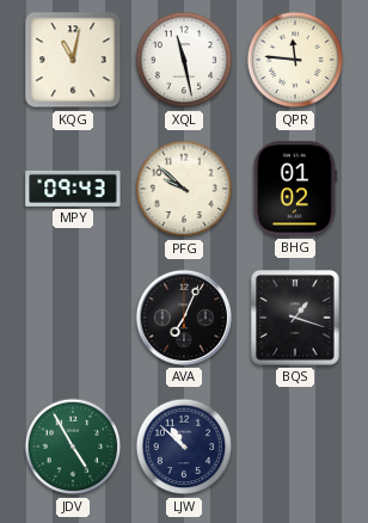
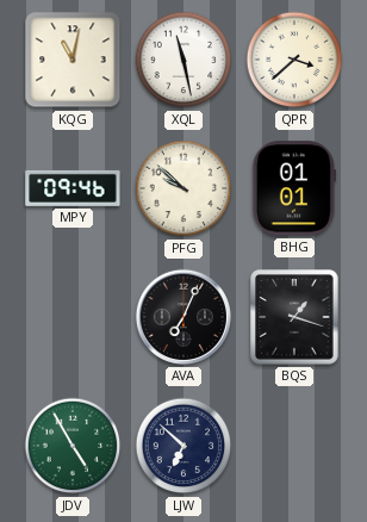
QPR: 11:46 -> 3:38
MPY: 09:43 -> 09:46
BHG: 01:02 -> 01:01
LJW: 10:52 -> 6:52
